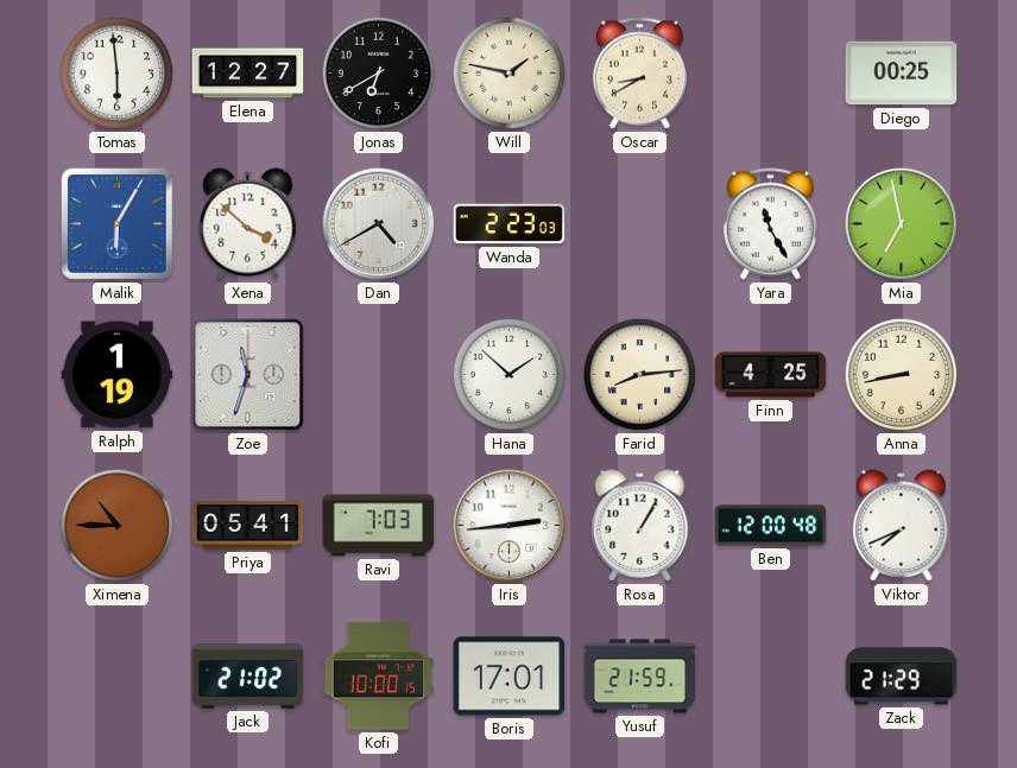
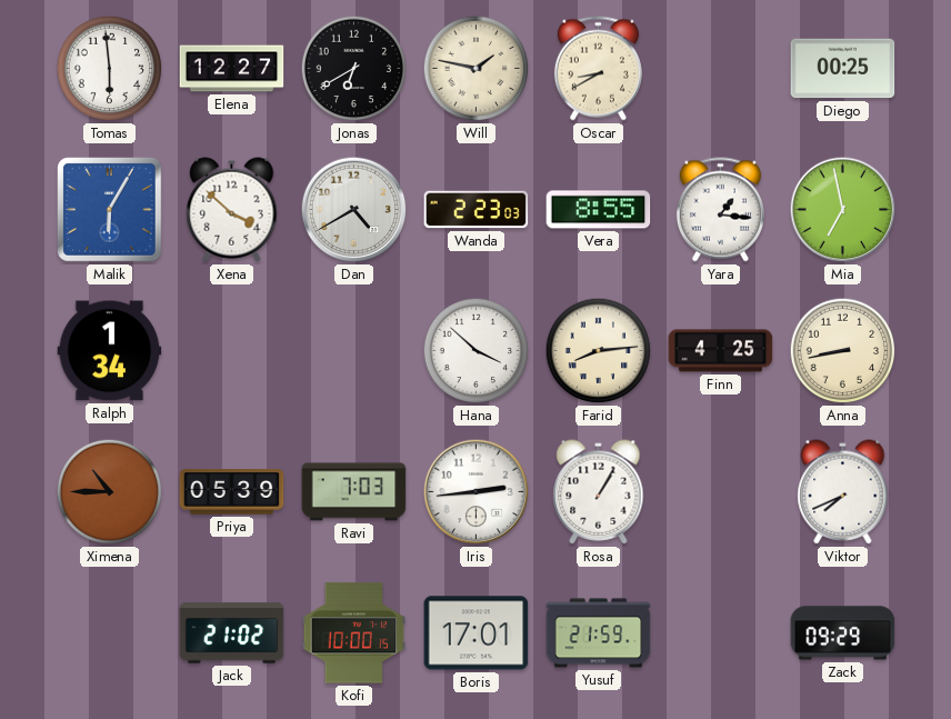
Vera: none -> 8:55
Yara: 11:25 -> 1:16
Ralph: 1:19 -> 1:34
Zoe: 11:33 -> none
Hana: 1:52 -> 3:52
Priya: 05:41 -> 05:39
Ben: 12:00 -> none
Zack: 21:29 -> 09:29
